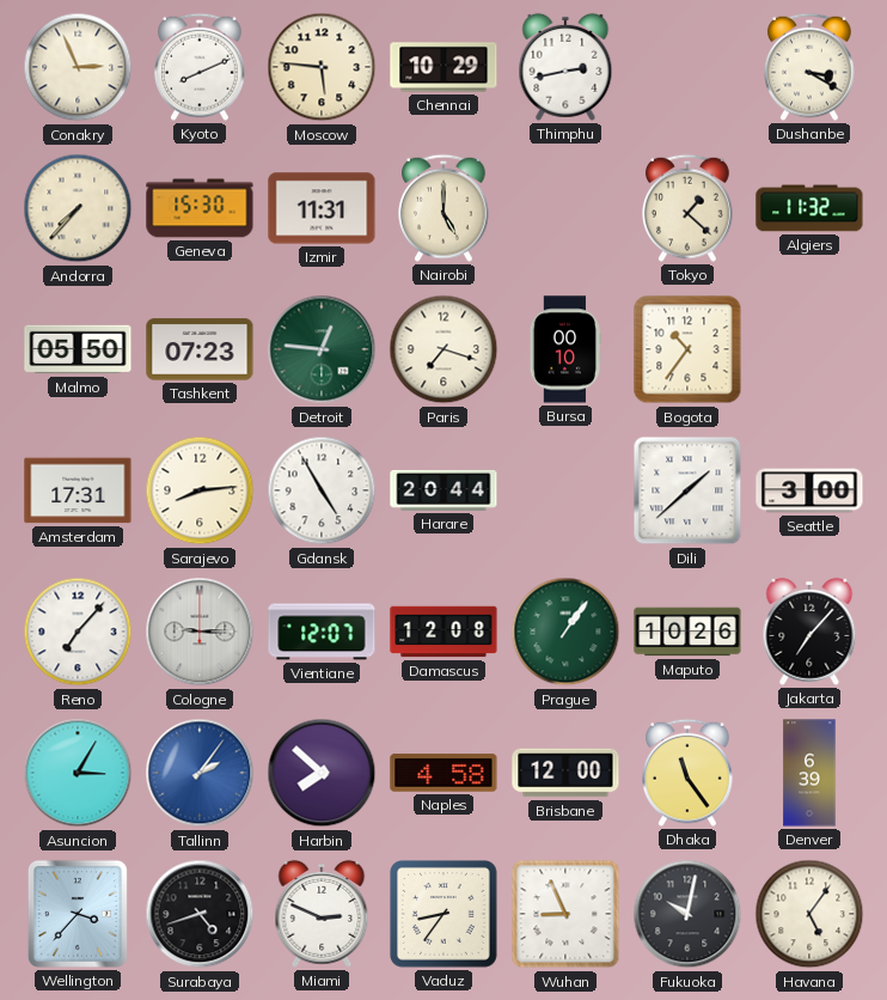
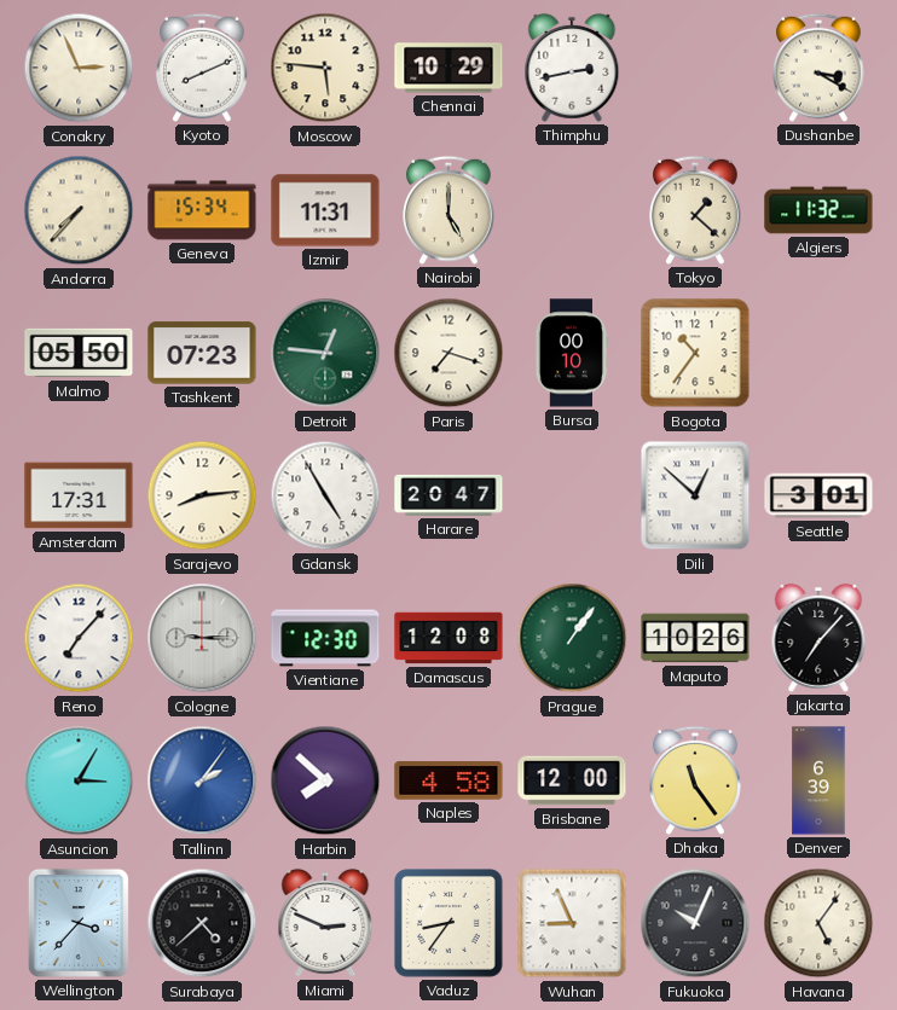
Geneva: 15:30 -> 15:34
Harare: 20:44 -> 20:47
Dili: 1:38 -> 12:52
Seattle: 3:00 -> 3:01
Vientiane: 12:07 -> 12:30
Surabaya: 4:42 -> 4:38
Fukuoka: 10:02 -> 10:04
